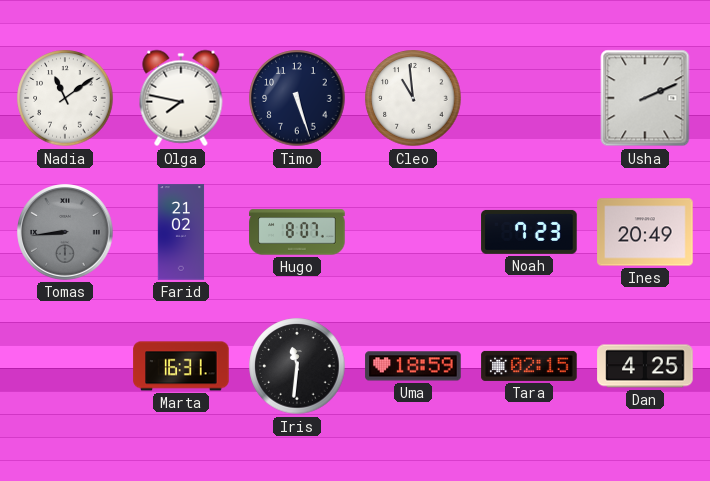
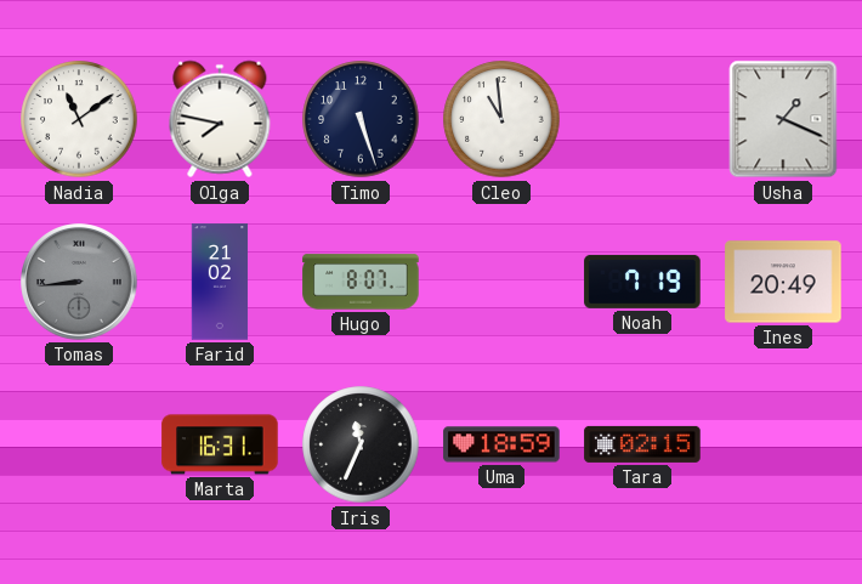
Usha: 2:11 -> 1:19
Noah: 7:23 -> 7:19
Iris: 11:31 -> 11:34
Dan: 4:25 -> none
